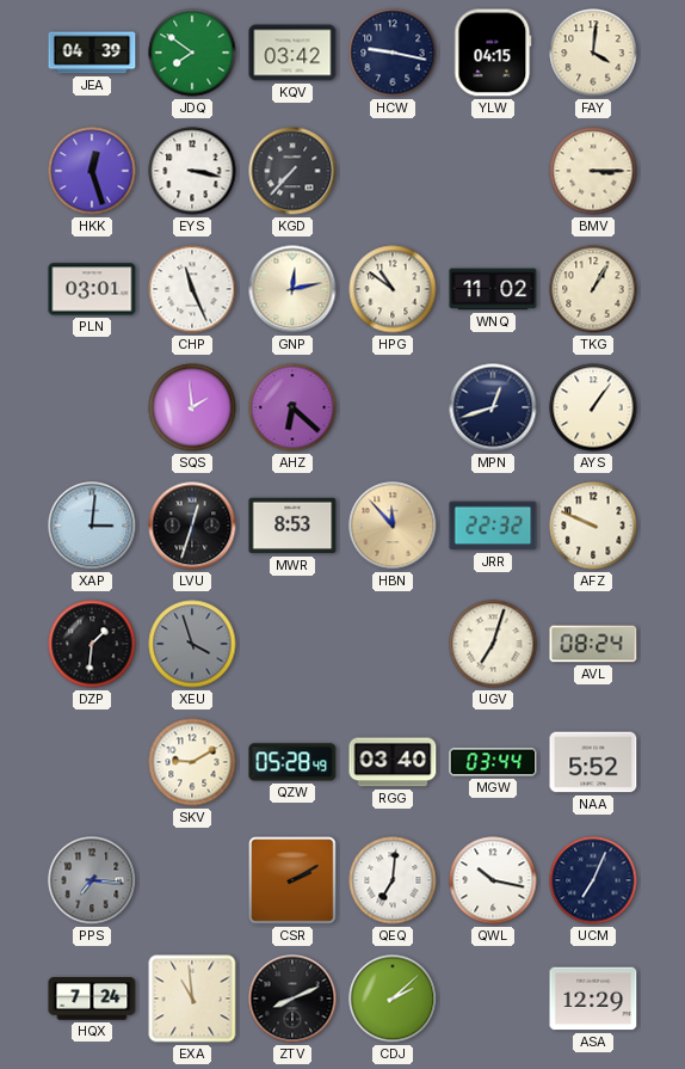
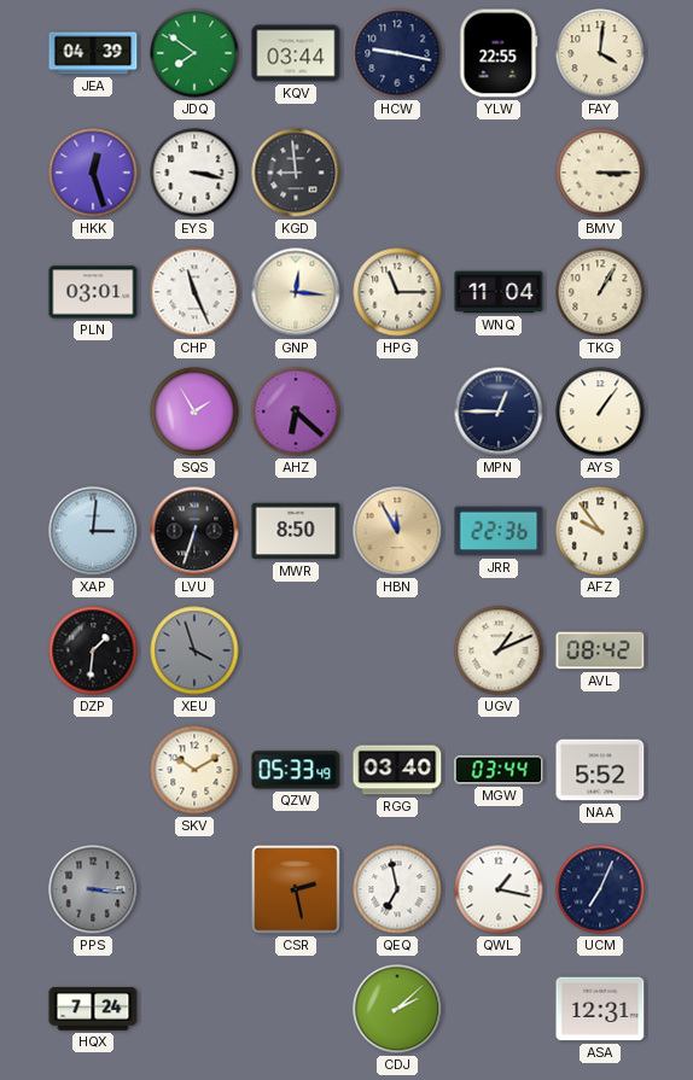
KQV: 03:42 -> 03:44
YLW: 04:15 -> 22:55
KGD: 7:37 -> 8:59
GNP: 12:13 -> 12:16
HPG: 10:51 -> 11:15
WNQ: 11:02 -> 11:04
SQS: 1:59 -> 1:55
MPN: 12:42 -> 12:45
LVU: 12:33 -> 6:33
MWR: 8:53 -> 8:50
HBN: 11:53 -> 11:55
JRR: 22:32 -> 22:36
AFZ: 9:49 -> 9:54
UGV: 7:03 -> 1:11
AVL: 08:24 -> 08:42
SKV: 9:10 -> 10:10
QZW: 05:28 -> 05:33
PPS: 7:16 -> 3:16
CSR: 2:10 -> 2:28
QEQ: 7:01 -> 6:58
QWL: 10:17 -> 1:17
EXA: 10:59 -> none
ZTV: 8:11 -> none
ASA: 12:29 -> 12:31
